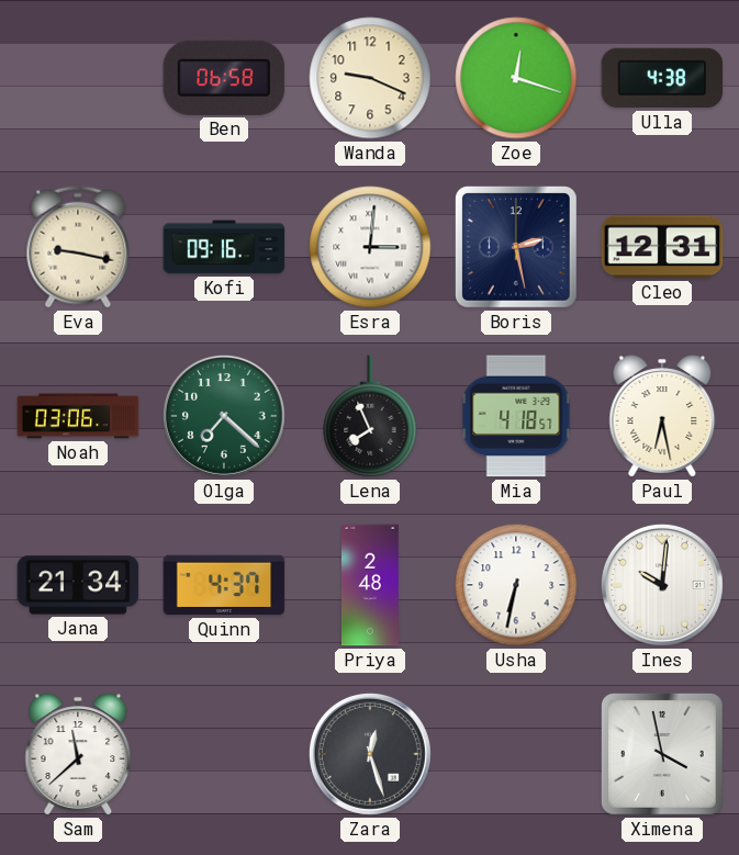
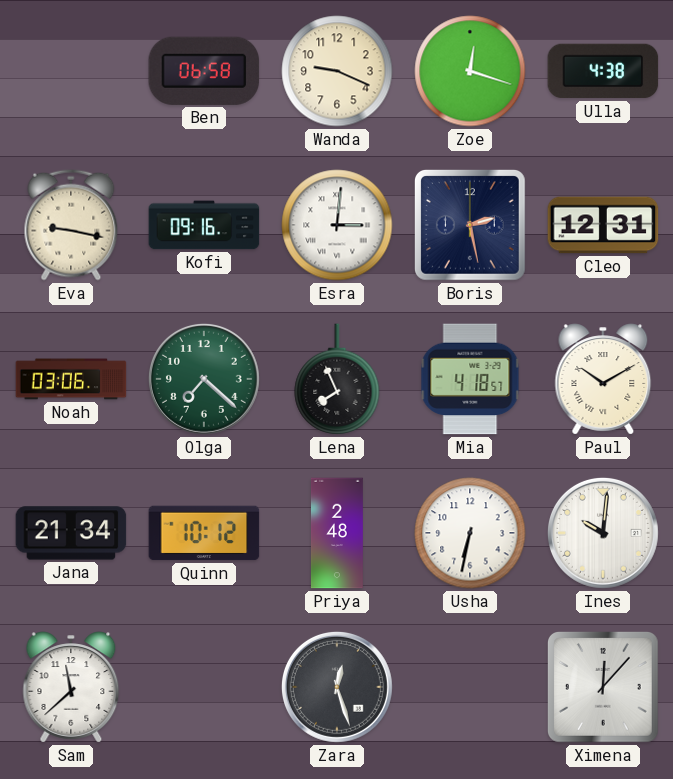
Paul: 6:28 -> 10:10
Quinn: 4:37 -> 10:12
Ximena: 3:58 -> 12:07
